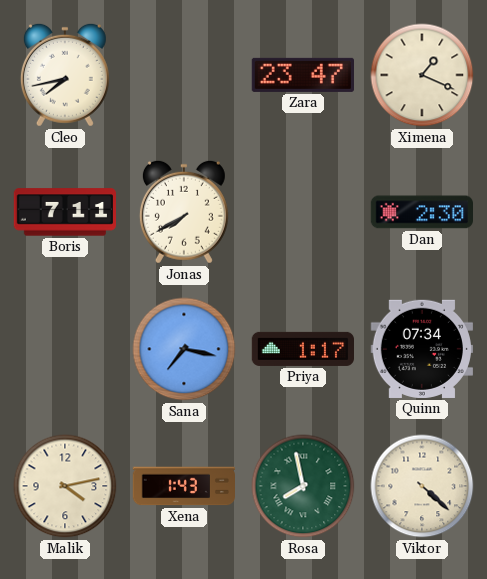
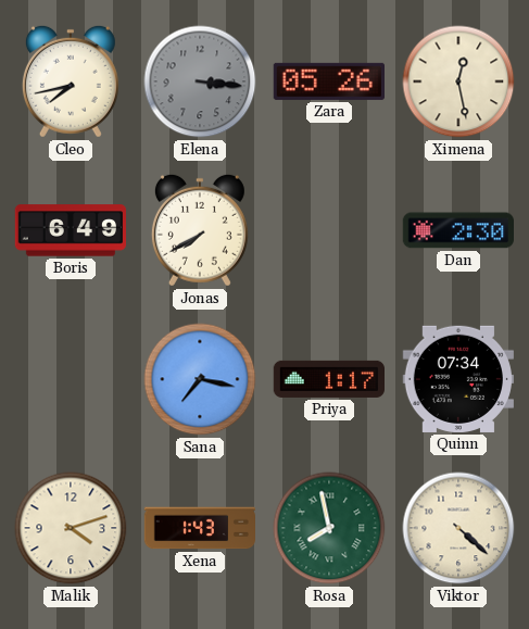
Elena: none -> 3:16
Zara: 23:47 -> 05:26
Ximena: 1:19 -> 12:28
Boris: 7:11 -> 6:49
Malik: 4:13 -> 4:12
